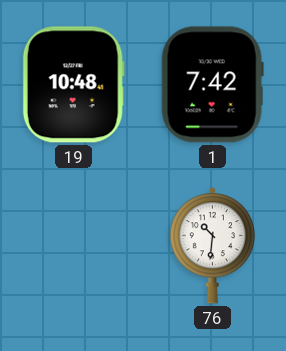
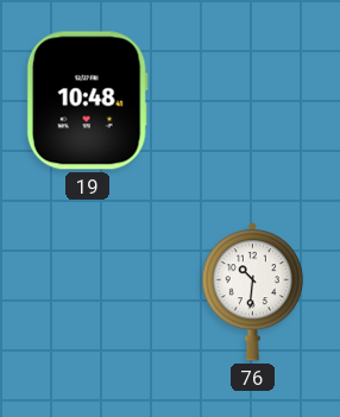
1: 7:42 -> none
